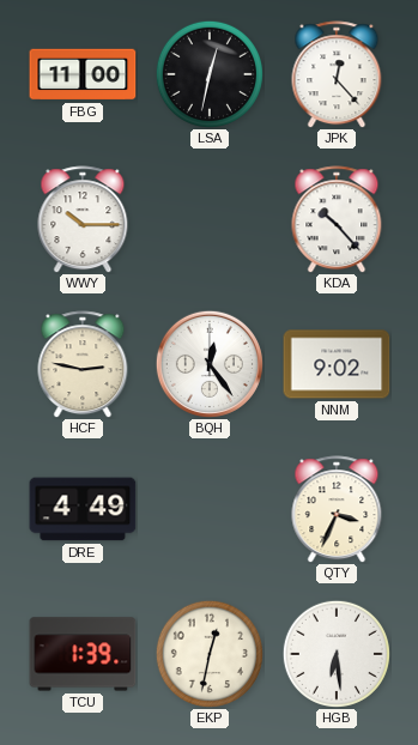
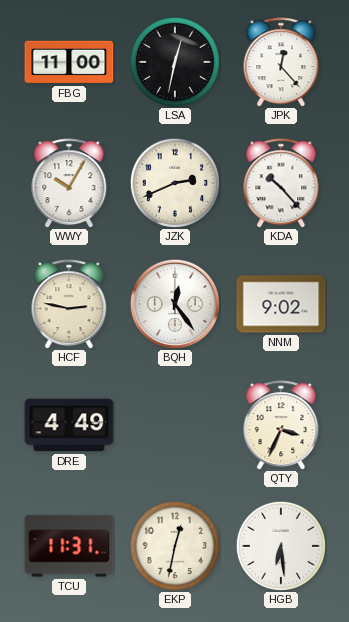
WWY: 10:15 -> 10:05
JZK: none -> 2:41
TCU: 1:39 -> 11:31
